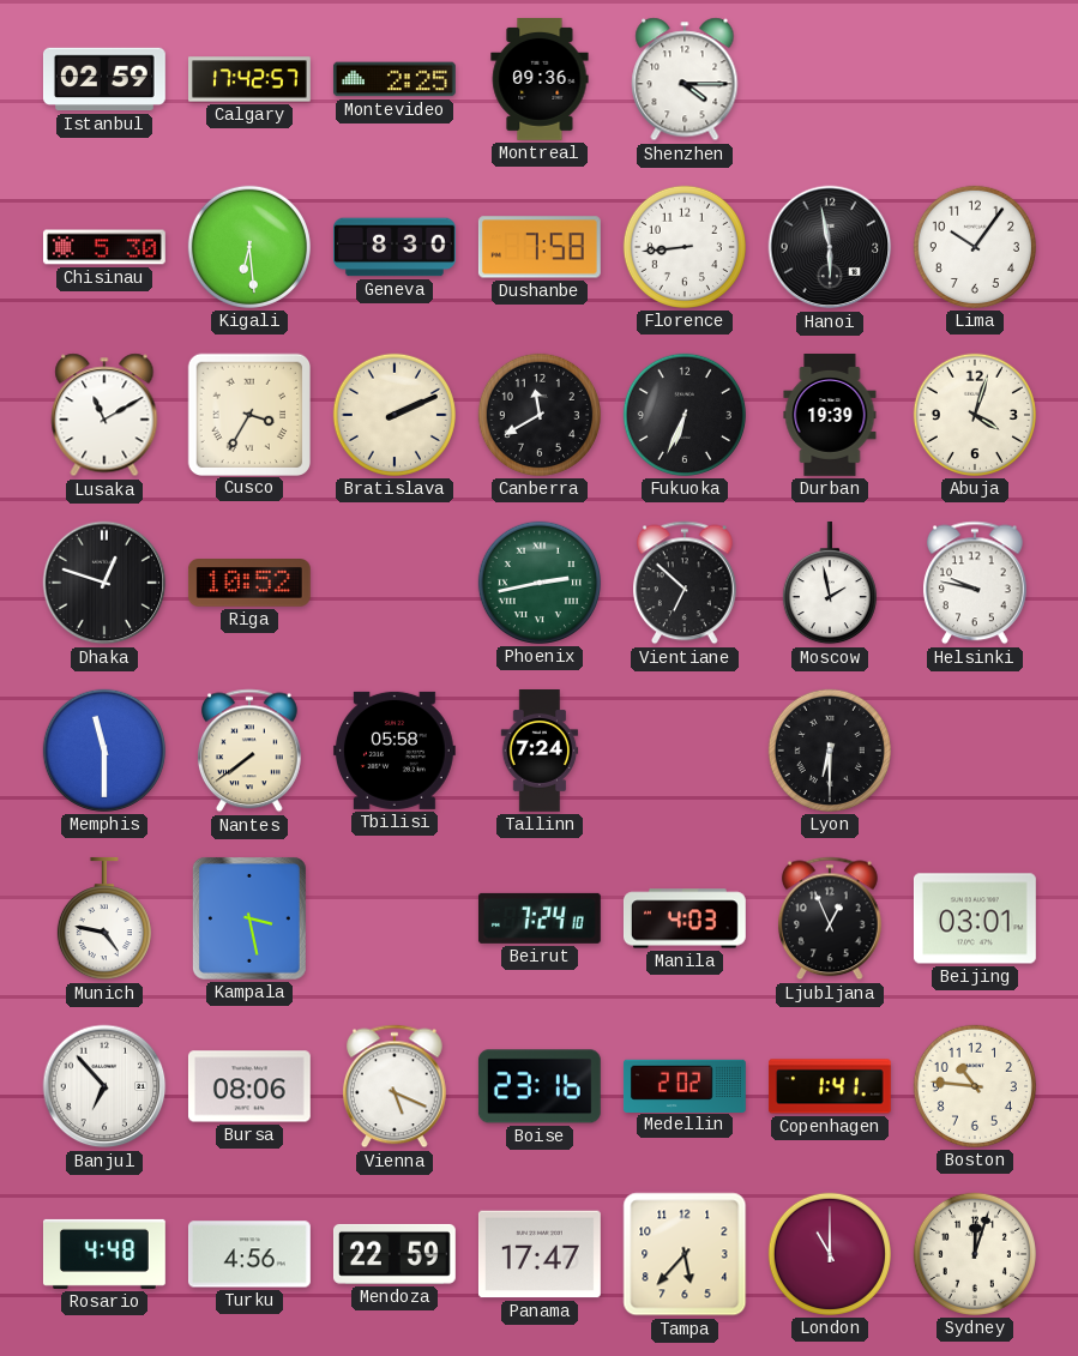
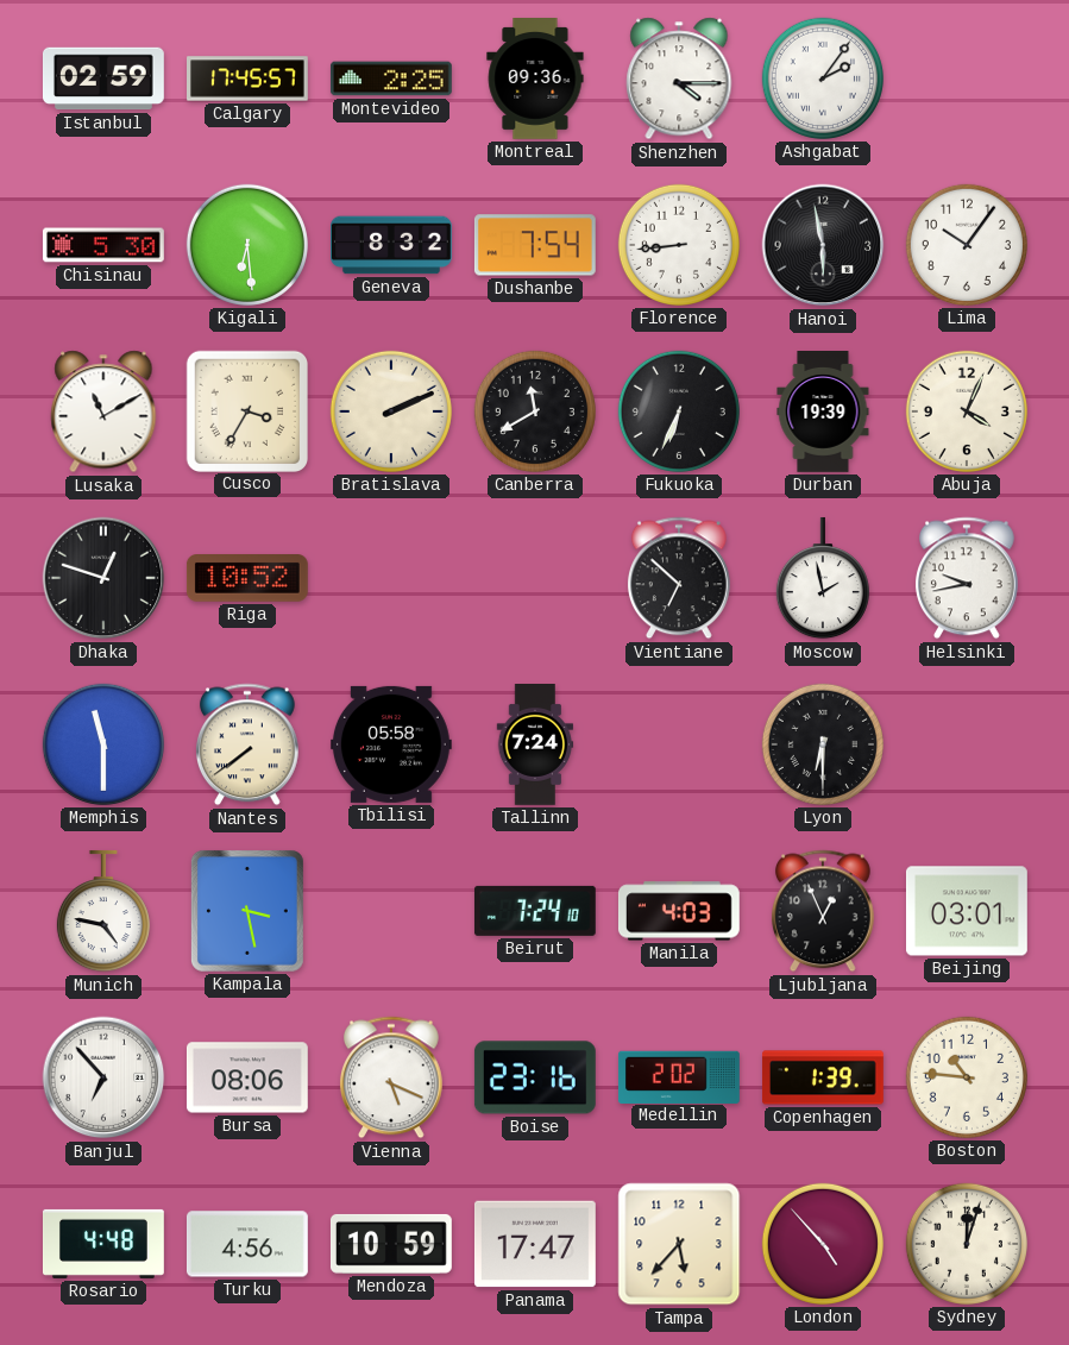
Calgary: 17:42 -> 17:45
Ashgabat: none -> 2:06
Geneva: 8:30 -> 8:32
Dushanbe: 7:58 -> 7:54
Abuja: 4:03 -> 4:04
Phoenix: 2:43 -> none
Helsinki: 9:47 -> 9:43
Copenhagen: 1:41 -> 1:39
Mendoza: 22:59 -> 10:59
London: 11:00 -> 4:53
